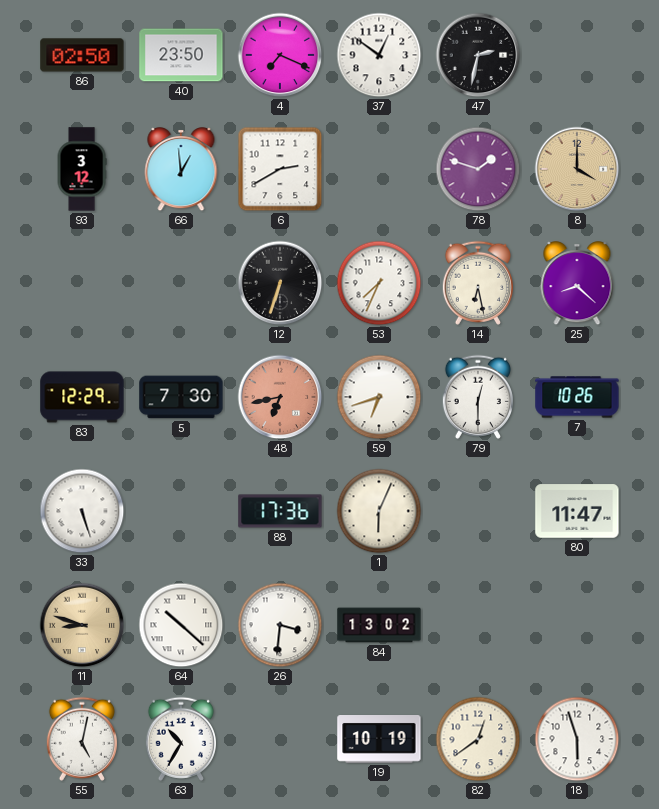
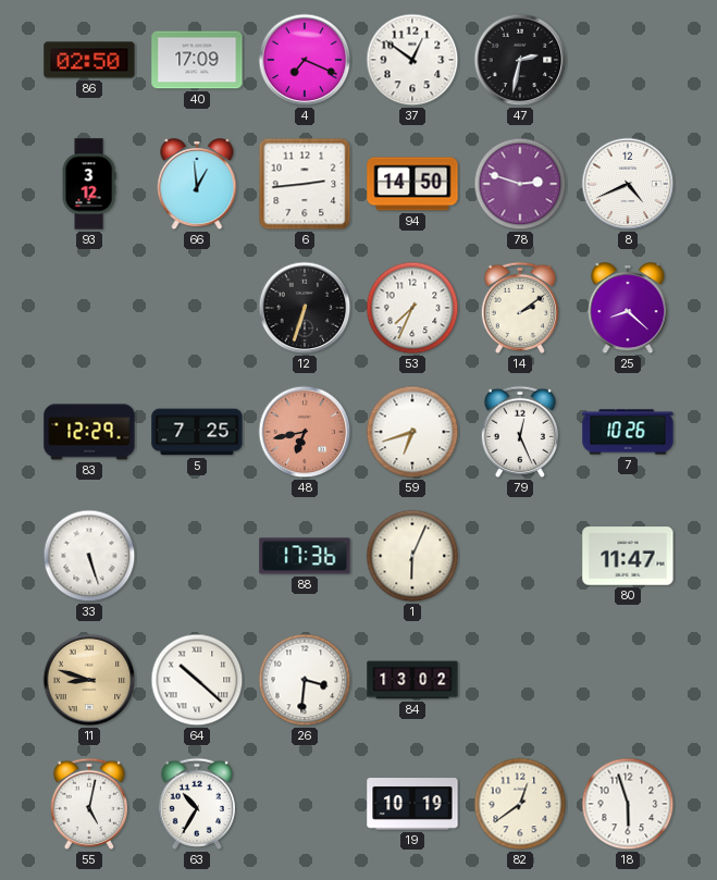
40: 23:50 -> 17:09
6: 2:40 -> 2:44
94: none -> 14:50
78: 1:48 -> 2:48
8: 4:00 -> 4:41
8 dial: champagne -> white
14: 6:28 -> 2:09
5: 7:30 -> 7:25
79: 12:30 -> 12:26
